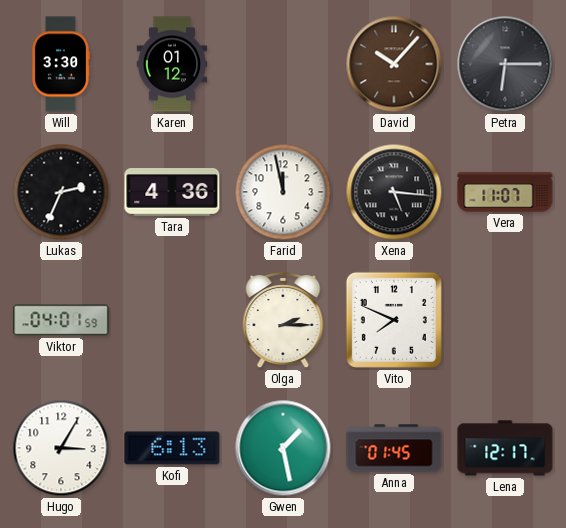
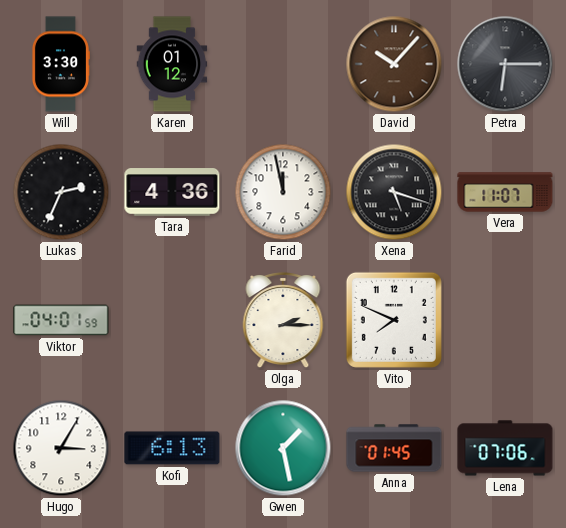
Xena: 5:16 -> 5:18
Lena: 12:17 -> 07:06
